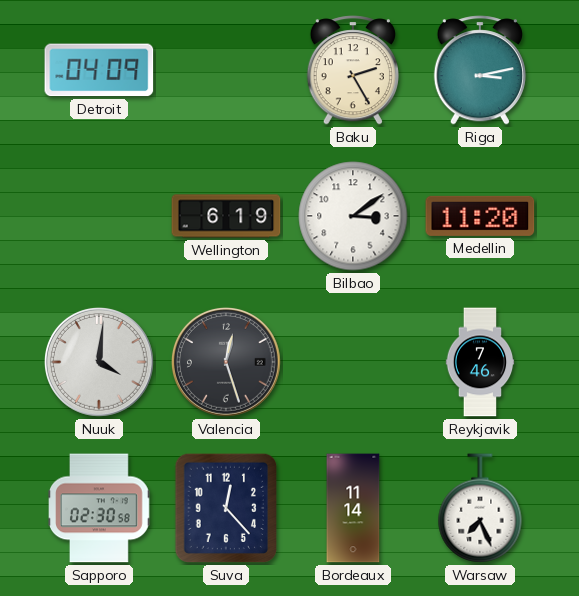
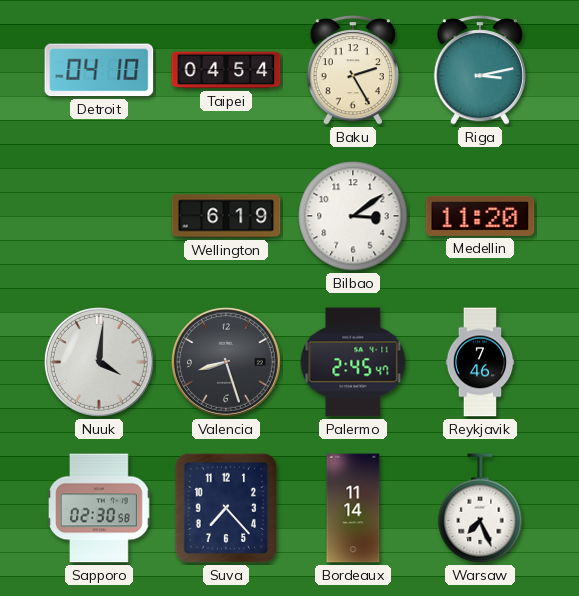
Detroit: 04:09 -> 04:10
Taipei: none -> 04:54
Valencia: 12:27 -> 8:27
Palermo: none -> 2:45
Suva: 12:23 -> 7:23
